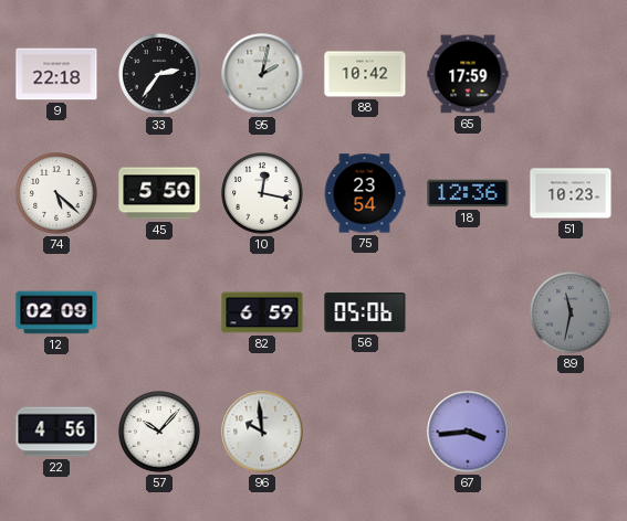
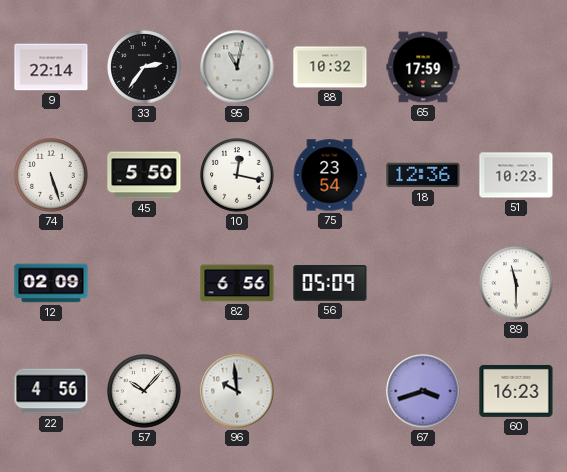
9: 22:18 -> 22:14
95: 2:02 -> 11:02
88: 10:42 -> 10:32
74: 5:22 -> 5:27
82: 6:59 -> 6:56
56: 05:06 -> 05:09
89: 11:32 -> 11:30
89 dial: grey -> white
67: 3:44 -> 3:42
60: none -> 16:23
